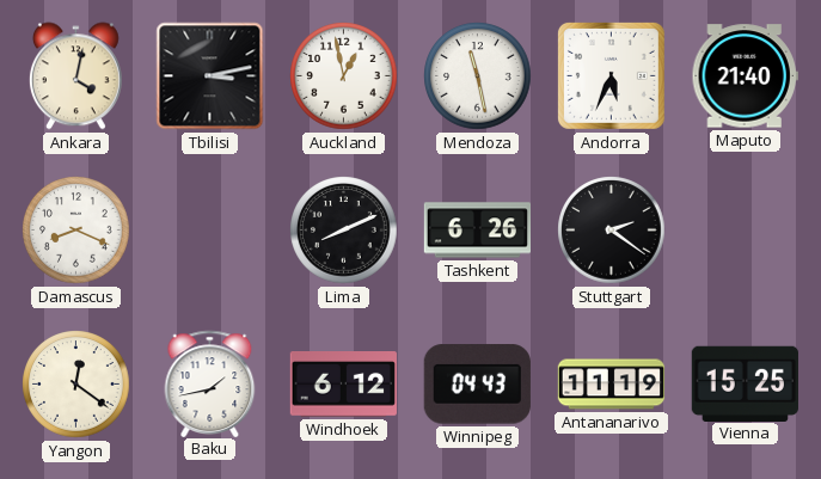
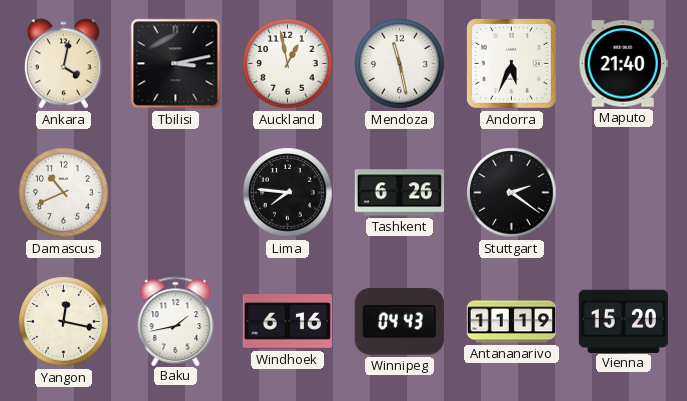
Damascus: 8:19 -> 10:41
Lima: 8:11 -> 7:46
Yangon: 12:21 -> 12:17
Windhoek: 6:12 -> 6:16
Vienna: 15:25 -> 15:20
